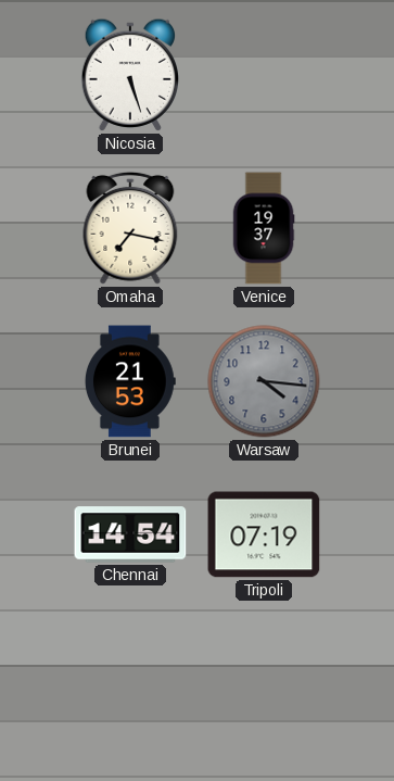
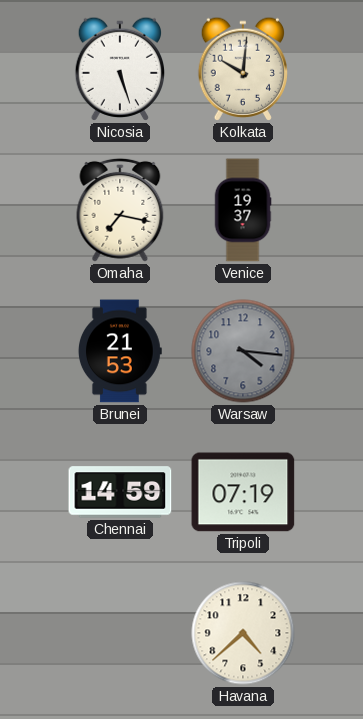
Kolkata: none -> 10:01
Chennai: 14:54 -> 14:59
Havana: none -> 4:38
